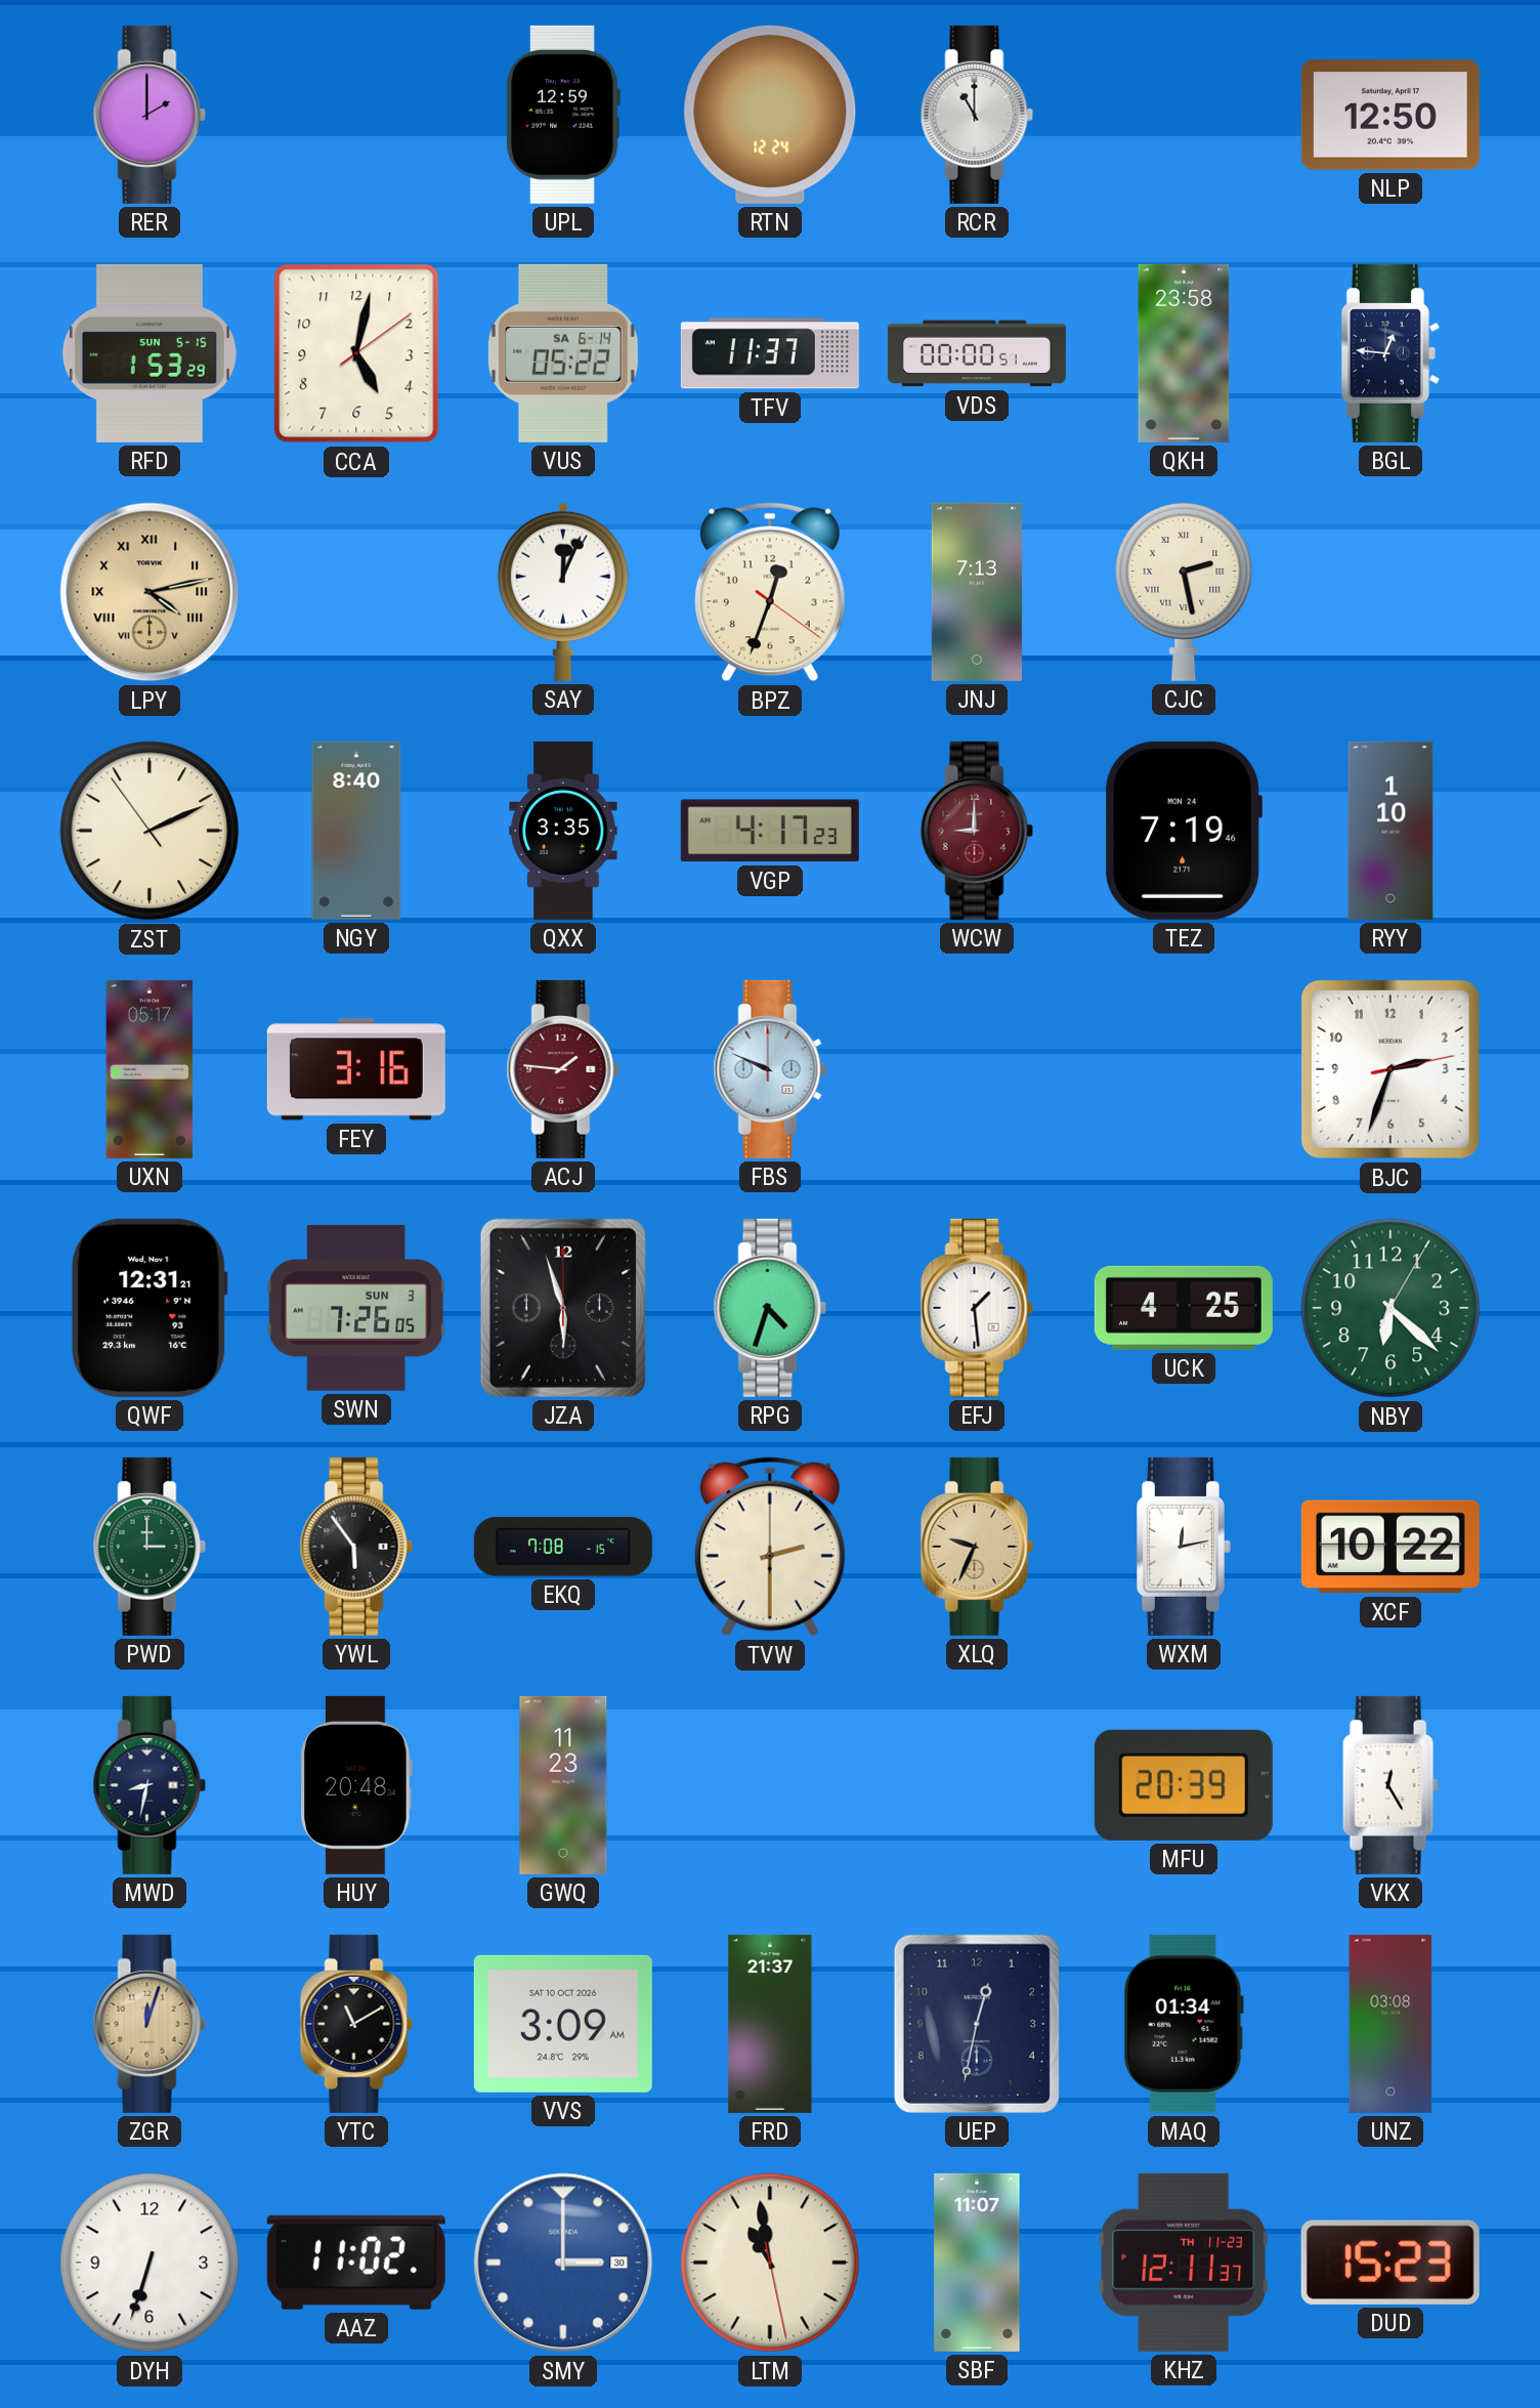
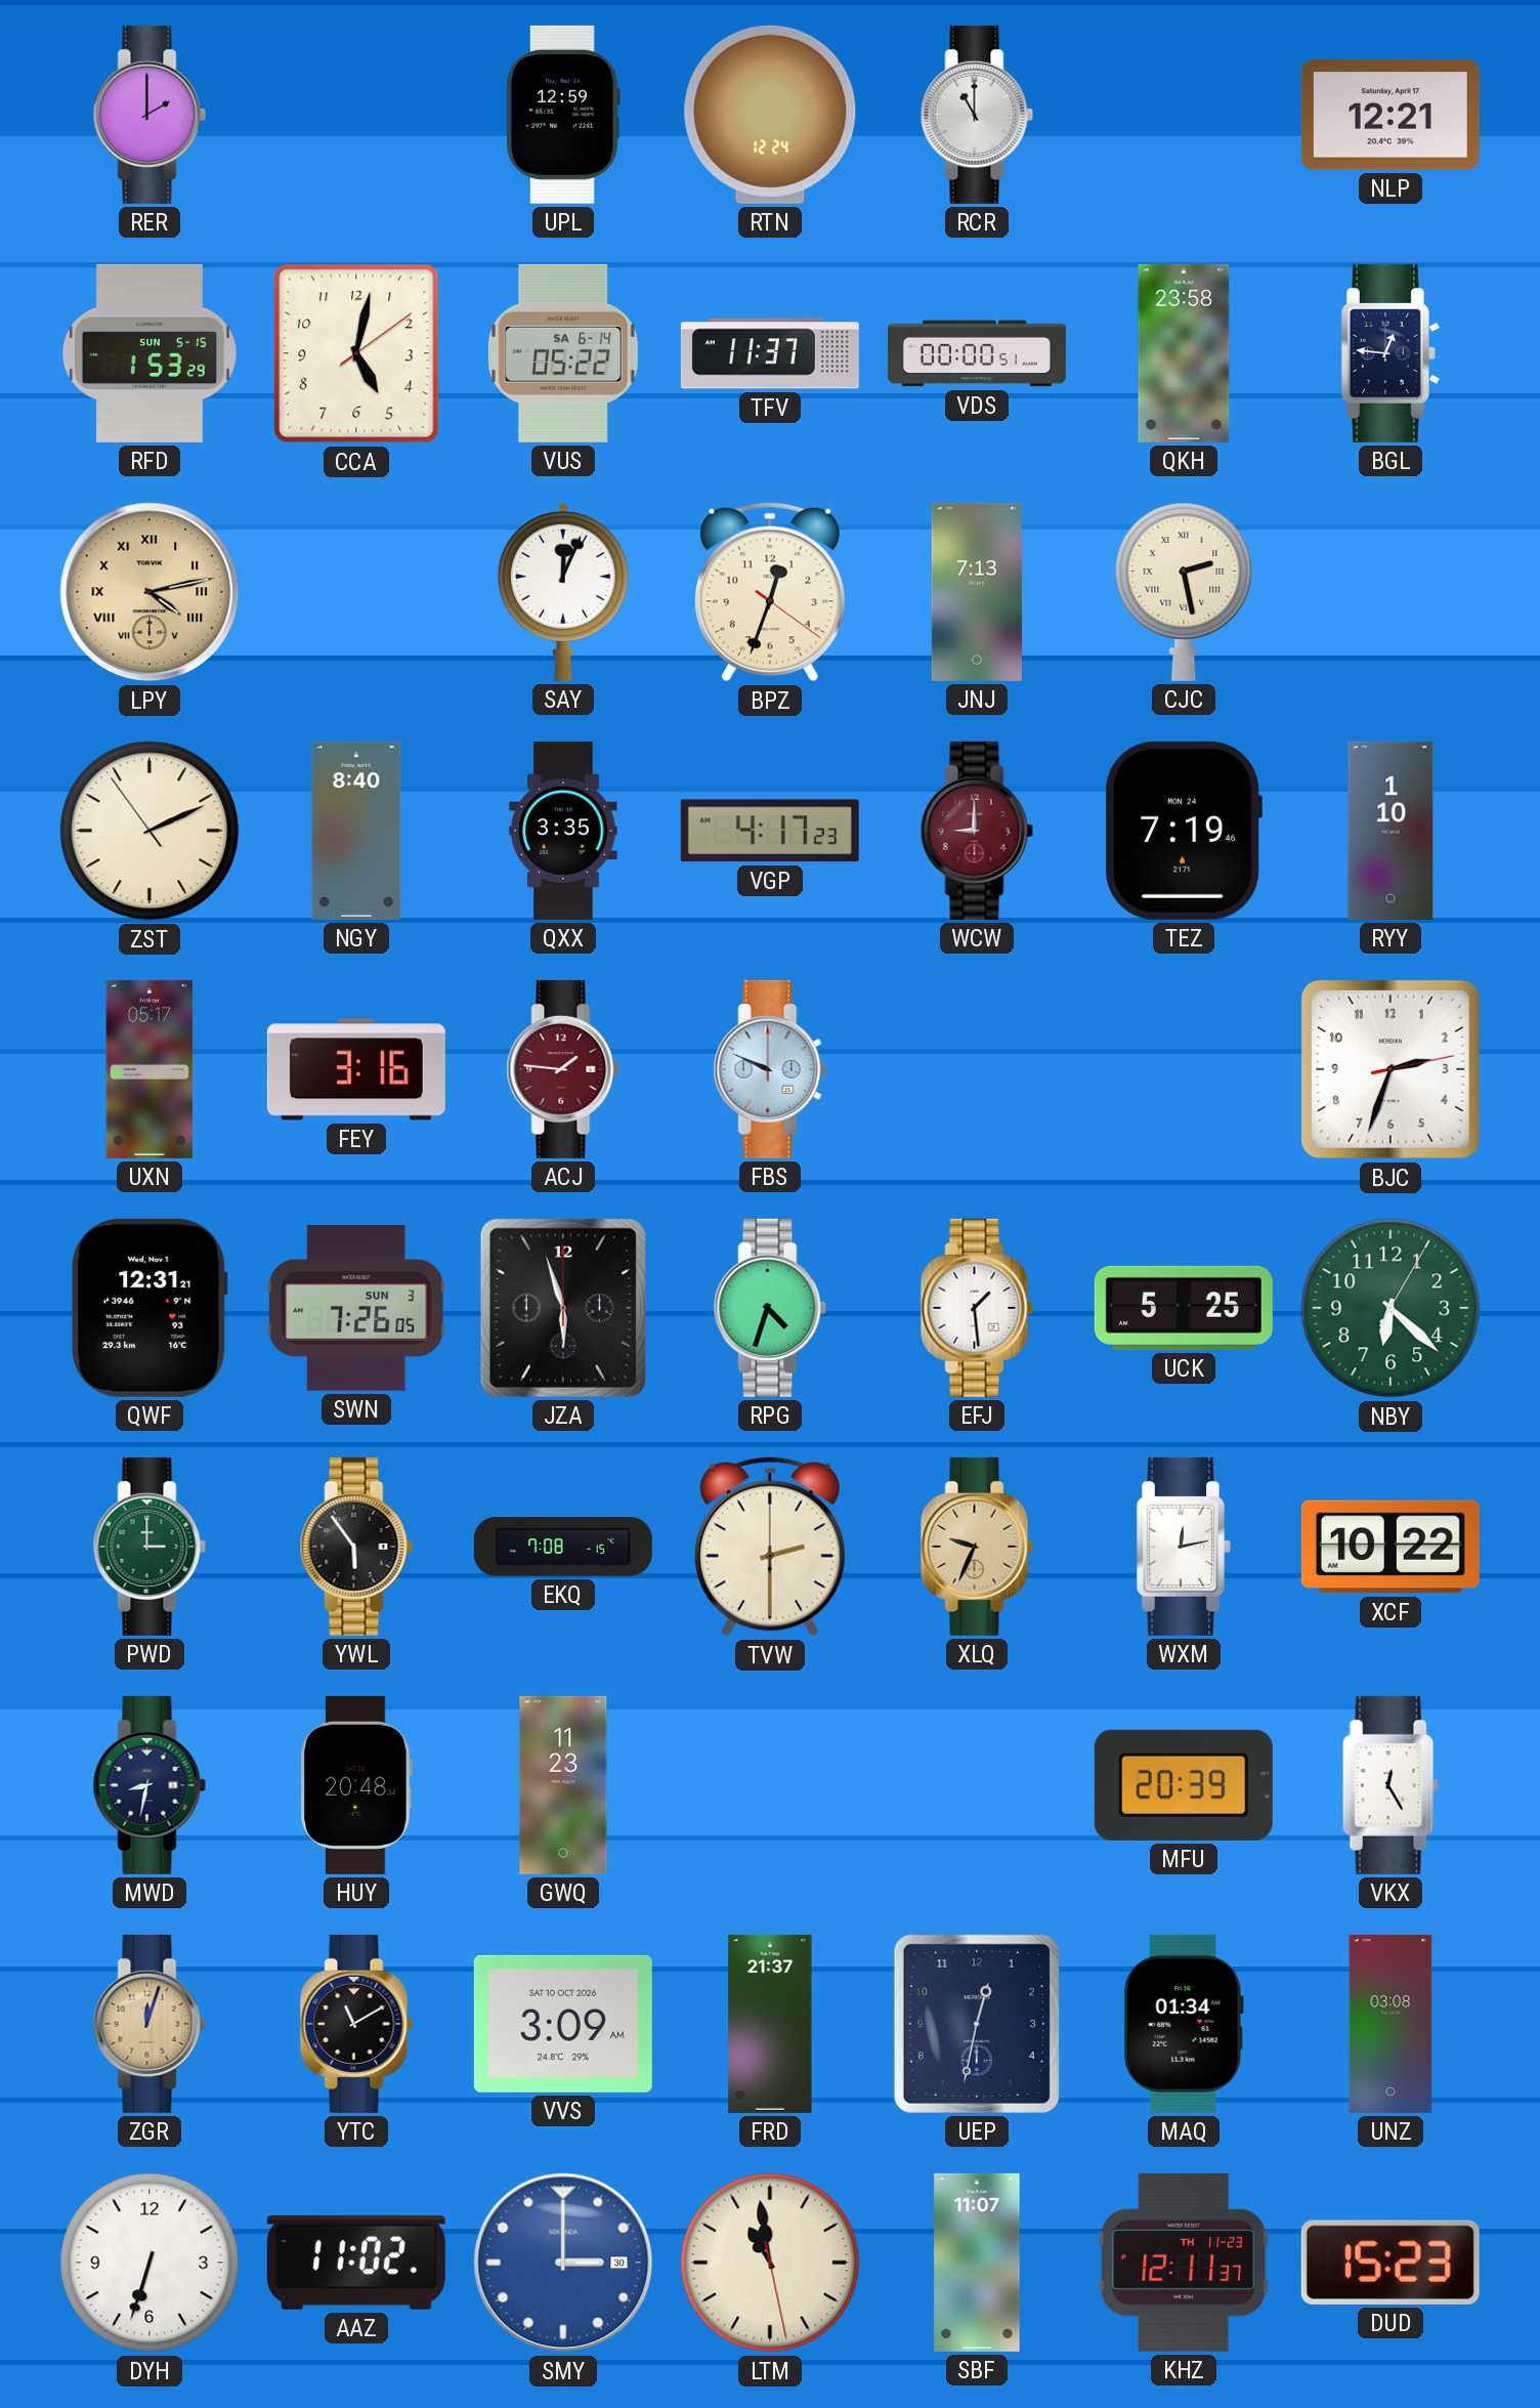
NLP: 12:50 -> 12:21
UCK: 4:25 -> 5:25
